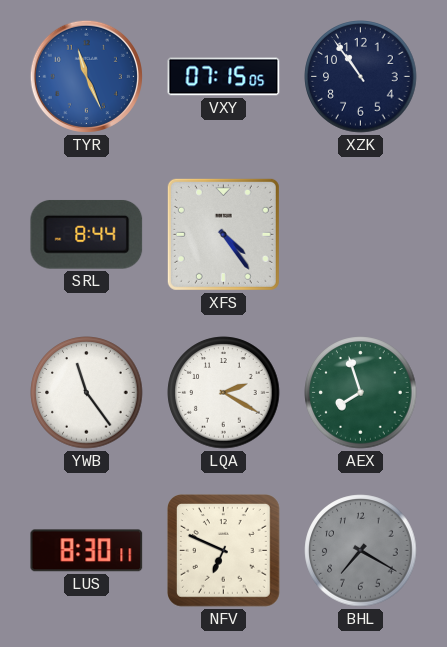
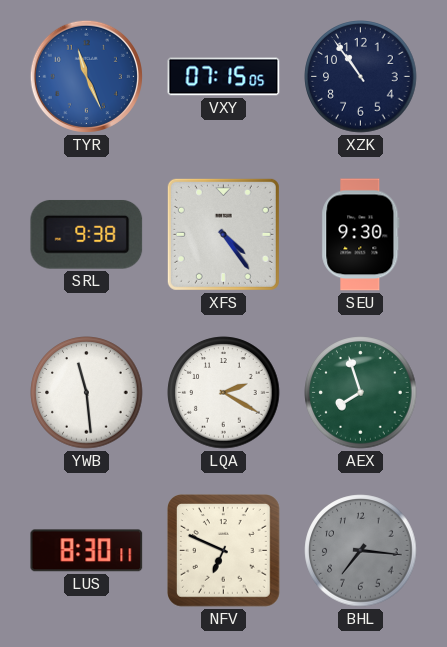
SRL: 8:44 -> 9:38
SEU: none -> 9:30
YWB: 11:24 -> 11:29
BHL: 7:20 -> 7:16
